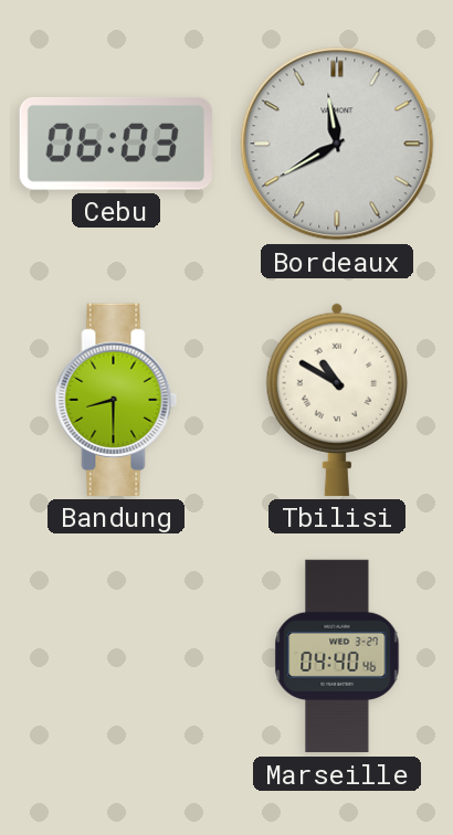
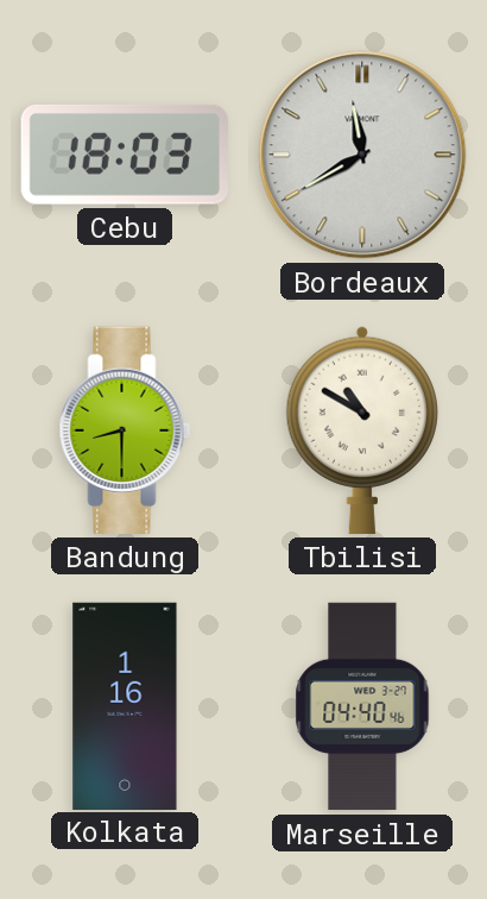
Cebu: 06:03 -> 18:03
Kolkata: none -> 1:16
